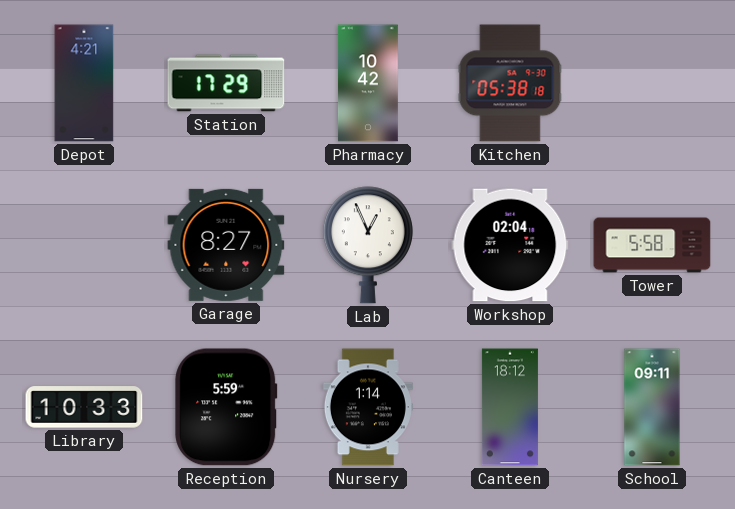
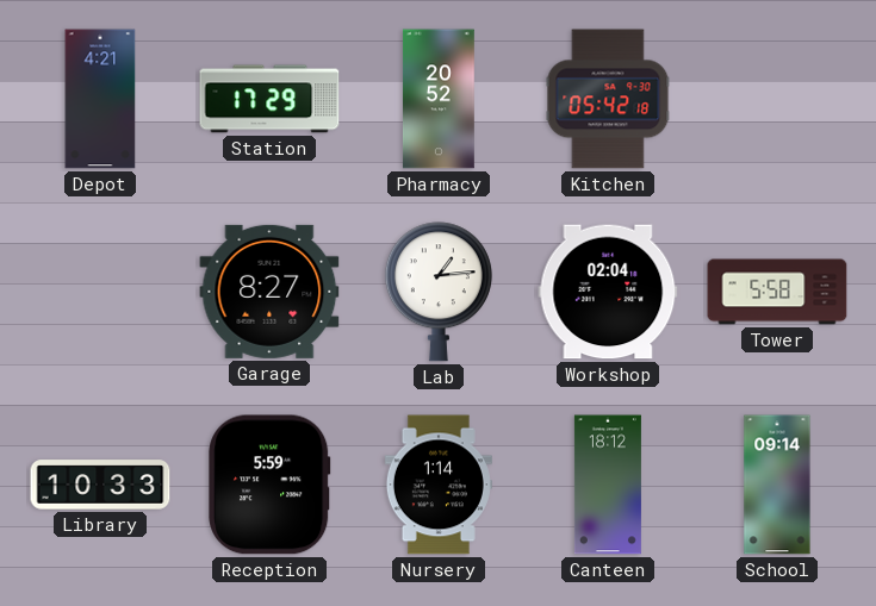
Pharmacy: 10:42 -> 20:52
Kitchen: 05:38 -> 05:42
Lab: 12:56 -> 1:14
School: 09:11 -> 09:14
